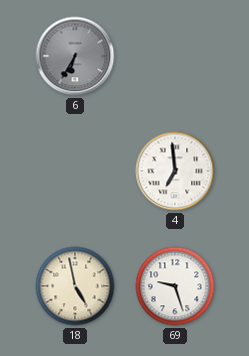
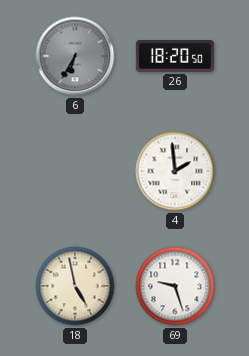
26: none -> 18:20
4: 6:59 -> 1:59
